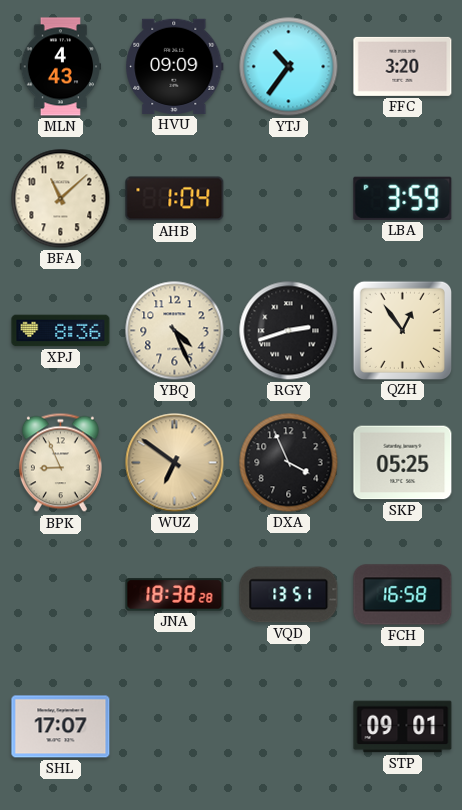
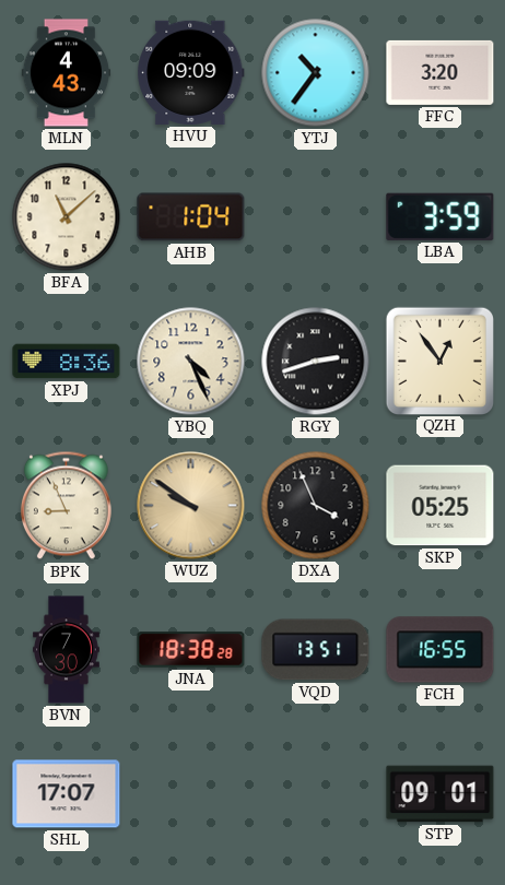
WUZ: 6:51 -> 9:51
BVN: none -> 7:30
FCH: 16:58 -> 16:55
